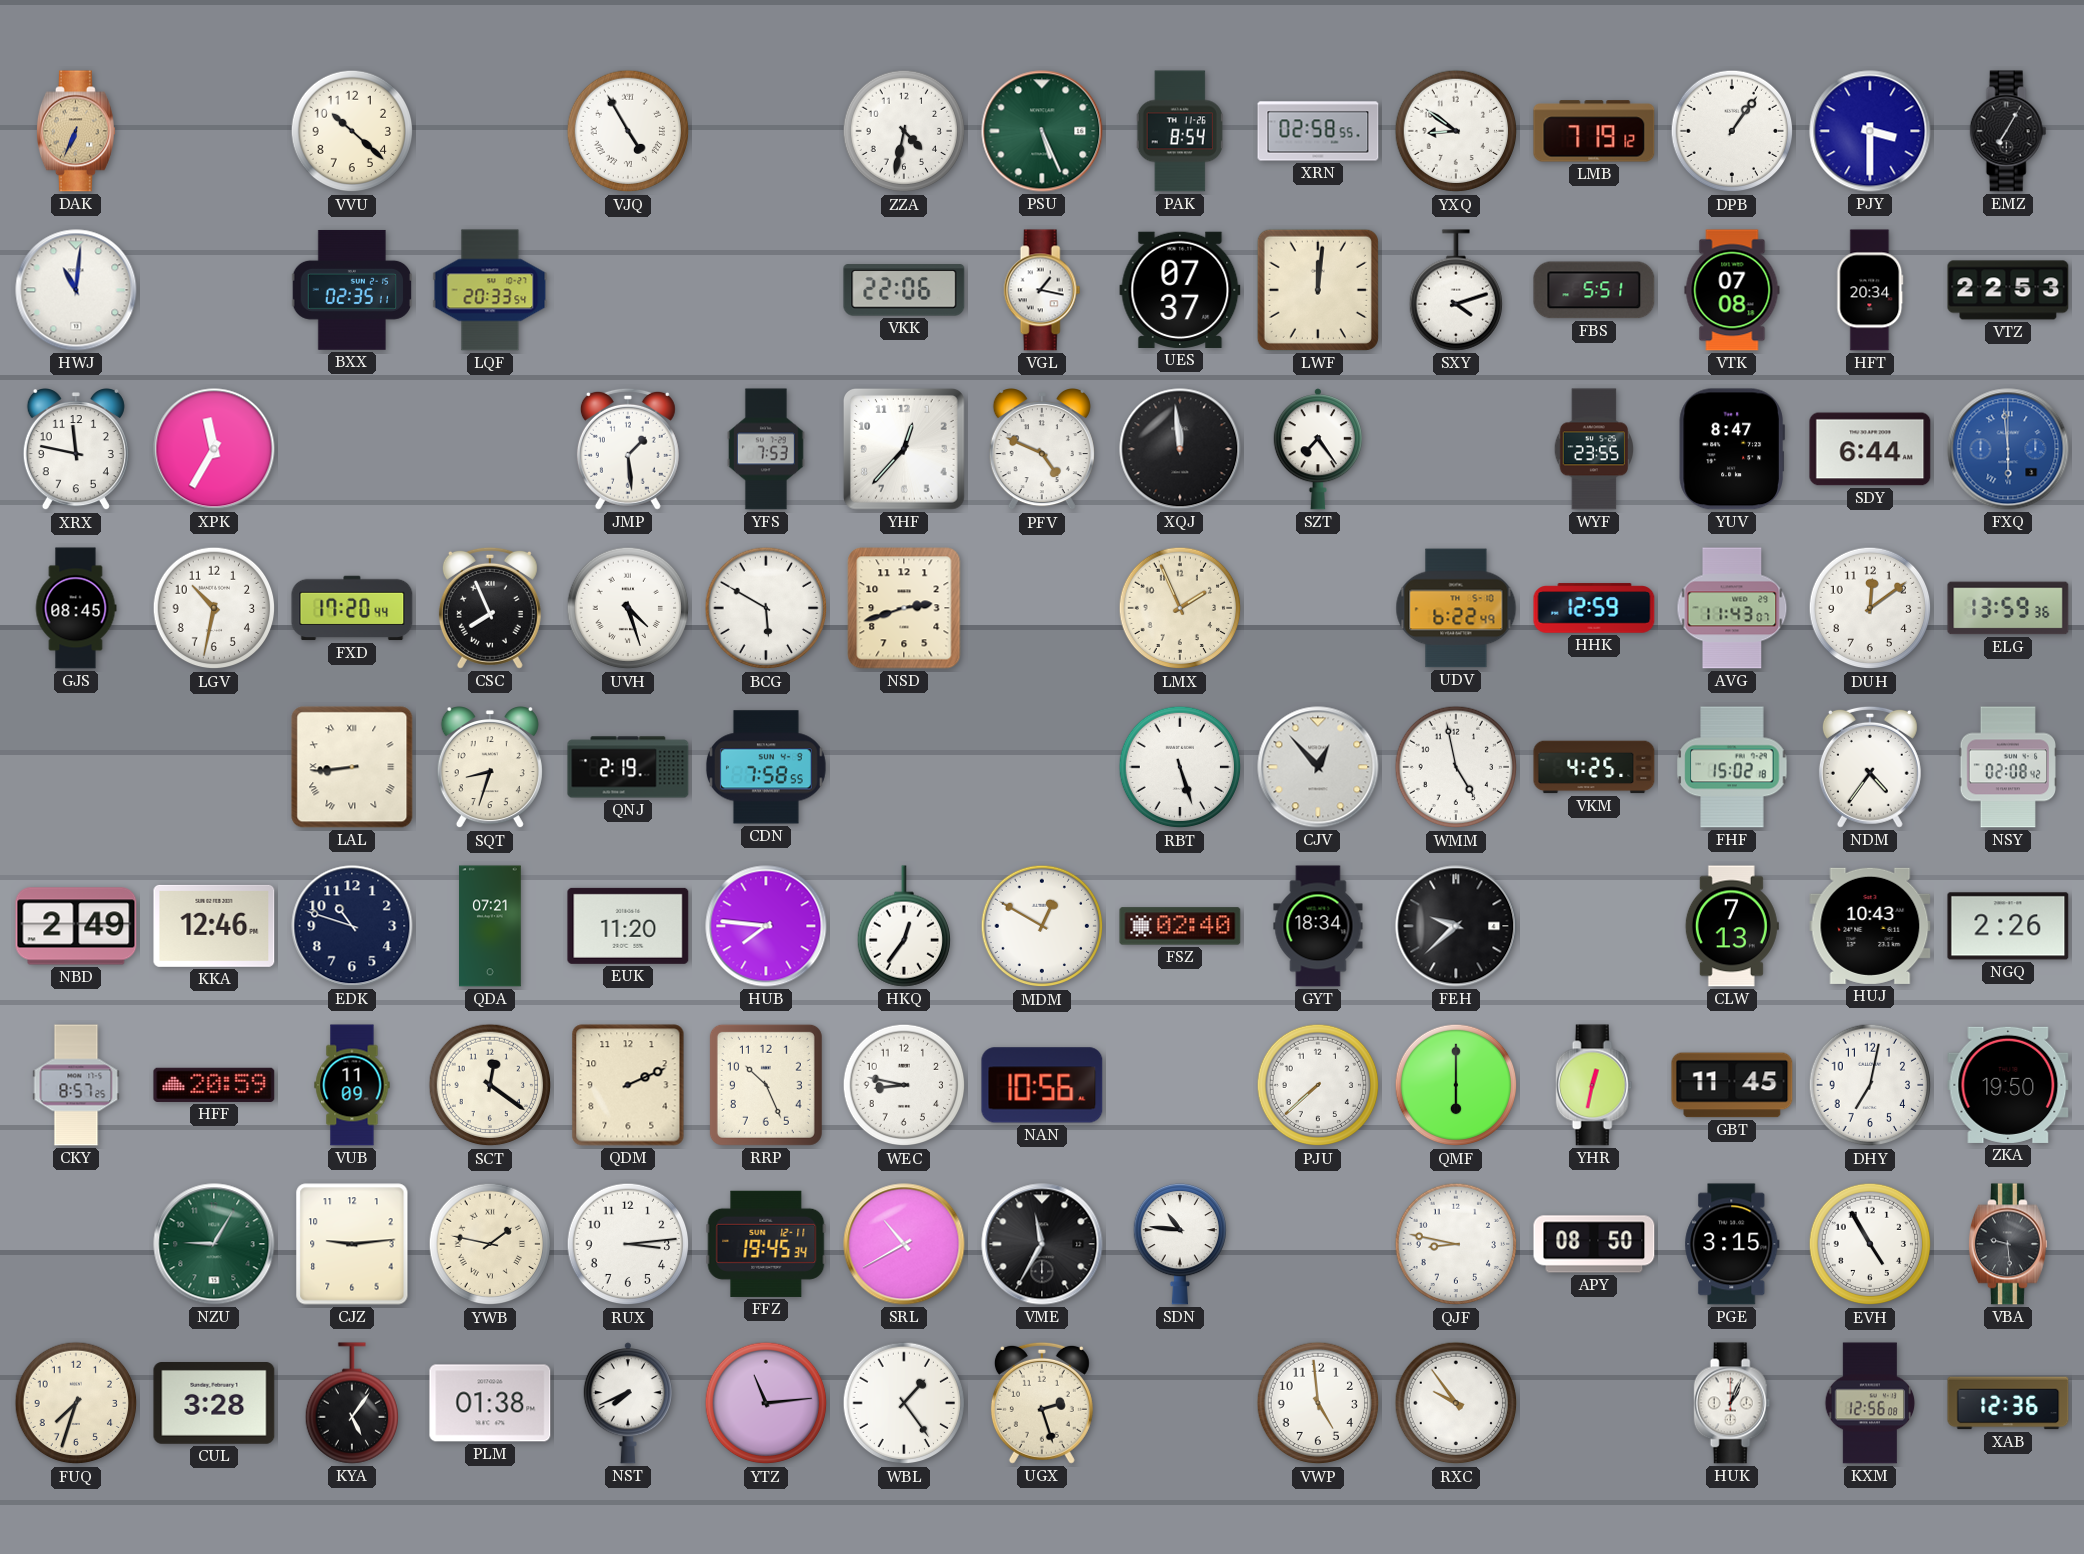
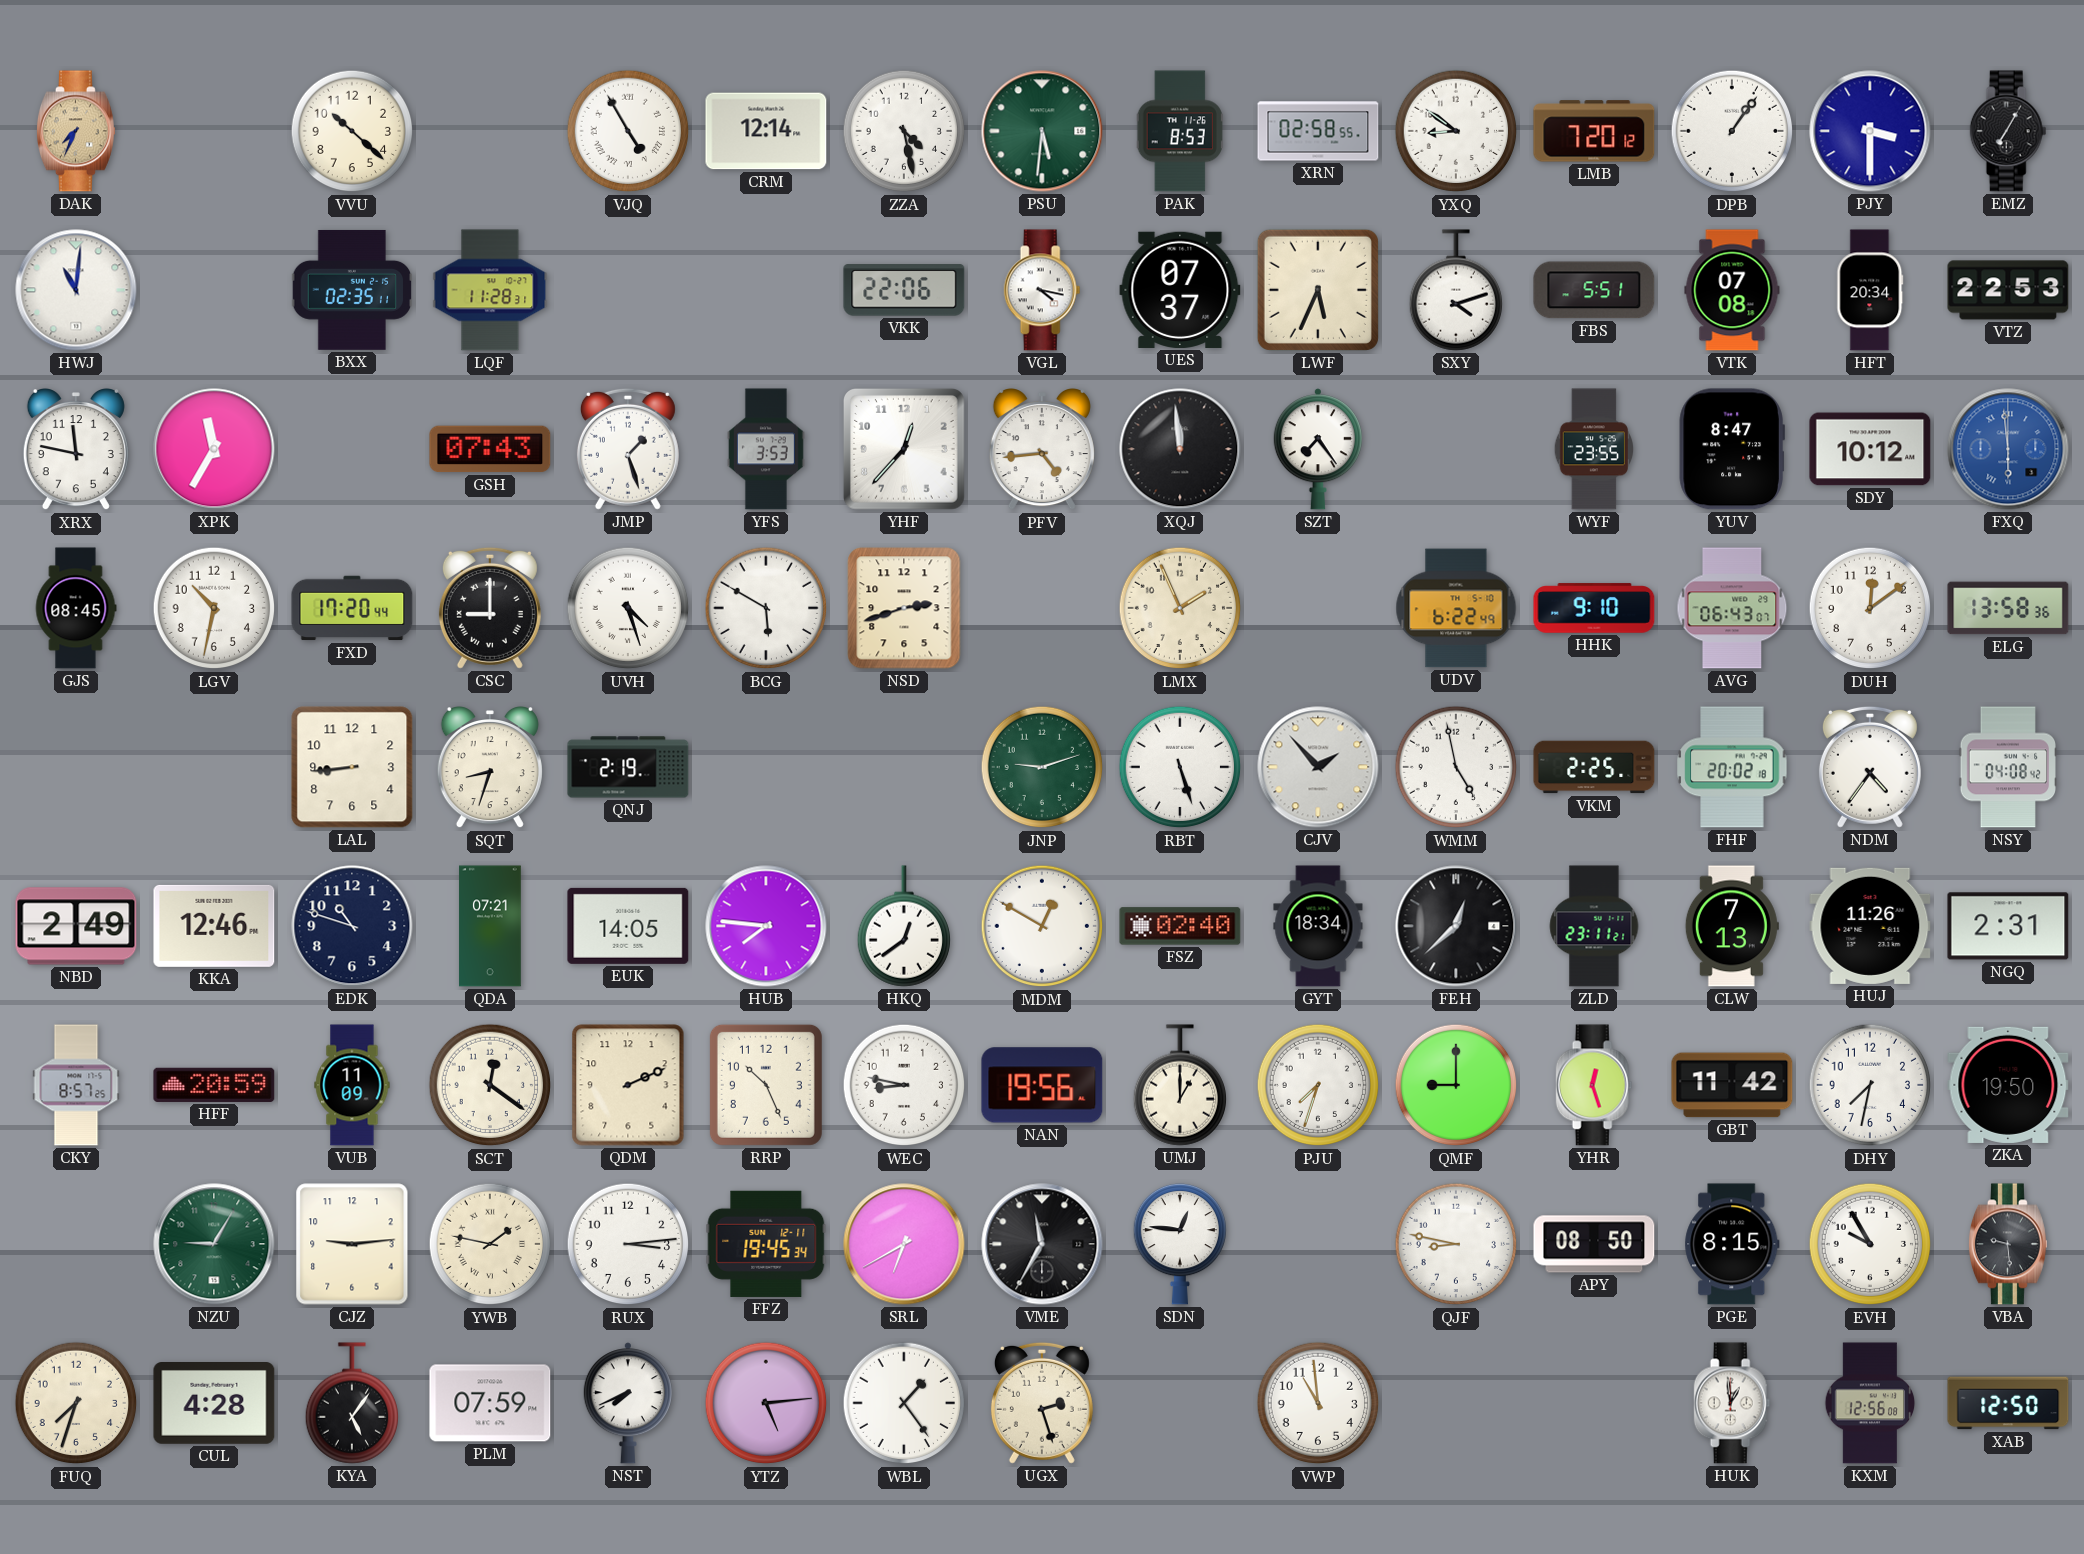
DAK: 6:34 -> 7:34
CRM: none -> 12:14
ZZA: 4:32 -> 4:28
PSU: 5:26 -> 5:31
PAK: 8:54 -> 8:53
LMB: 7:19 -> 7:20
LQF: 20:33 -> 11:28
VGL: 1:17 -> 4:17
LWF: 12:01 -> 5:34
GSH: none -> 07:43
JMP: 1:29 -> 1:27
YFS: 7:53 -> 3:53
PFV: 4:49 -> 4:44
SDY: 6:44 -> 10:12
CSC: 7:56 -> 9:00
HHK: 12:59 -> 9:10
AVG: 11:43 -> 06:43
ELG: 13:59 -> 13:58
LAL numerals: Roman -> Arabic
CDN: 7:58 -> none
JNP: none -> 9:12
CJV: 12:53 -> 1:53
VKM: 4:25 -> 2:25
FHF: 15:02 -> 20:02
NSY: 02:08 -> 04:08
EUK: 11:20 -> 14:05
HKQ: 12:36 -> 12:39
FEH: 9:38 -> 12:38
ZLD: none -> 23:11
HUJ: 10:43 -> 11:26
NGQ: 2:26 -> 2:31
NAN: 10:56 -> 19:56
UMJ: none -> 1:00
PJU: 7:38 -> 7:33
QMF: 6:00 -> 9:00
YHR: 12:32 -> 12:27
GBT: 11:45 -> 11:42
DHY: 7:02 -> 7:32
SRL: 10:40 -> 6:40
SDN: 10:46 -> 12:46
PGE: 3:15 -> 8:15
EVH: 4:55 -> 9:55
CUL: 3:28 -> 4:28
PLM: 01:38 -> 07:59
YTZ: 11:14 -> 5:14
VWP: 4:59 -> 10:59
RXC: 9:54 -> none
HUK: 1:04 -> 12:59
XAB: 12:36 -> 12:50
